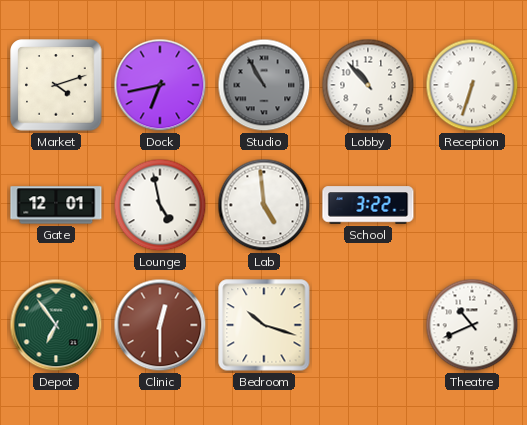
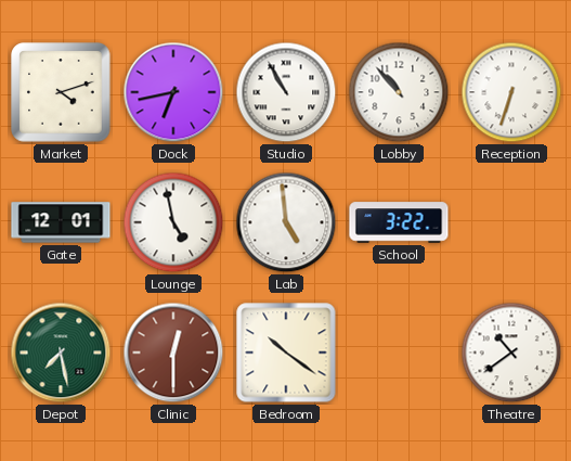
Studio dial: grey -> white
Depot: 6:54 -> 7:28
Bedroom: 10:18 -> 10:21
Theatre: 10:41 -> 10:39
